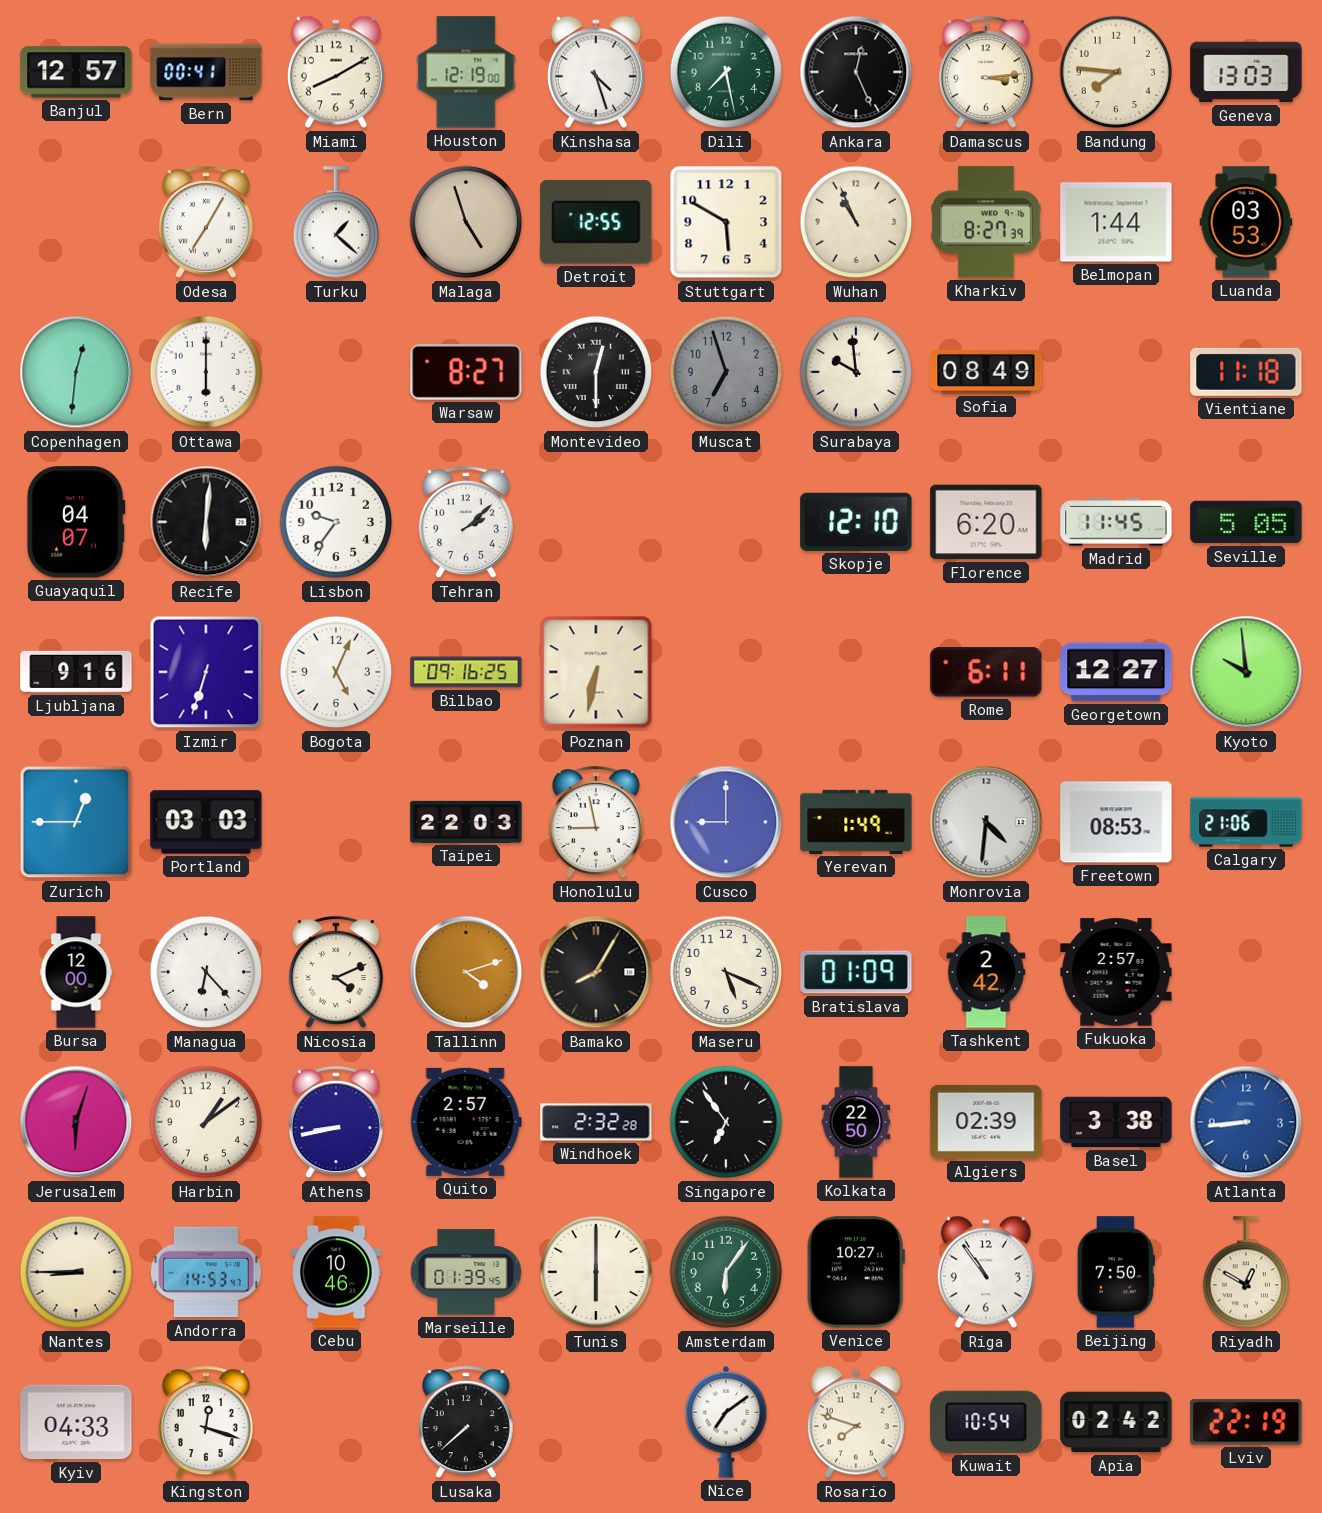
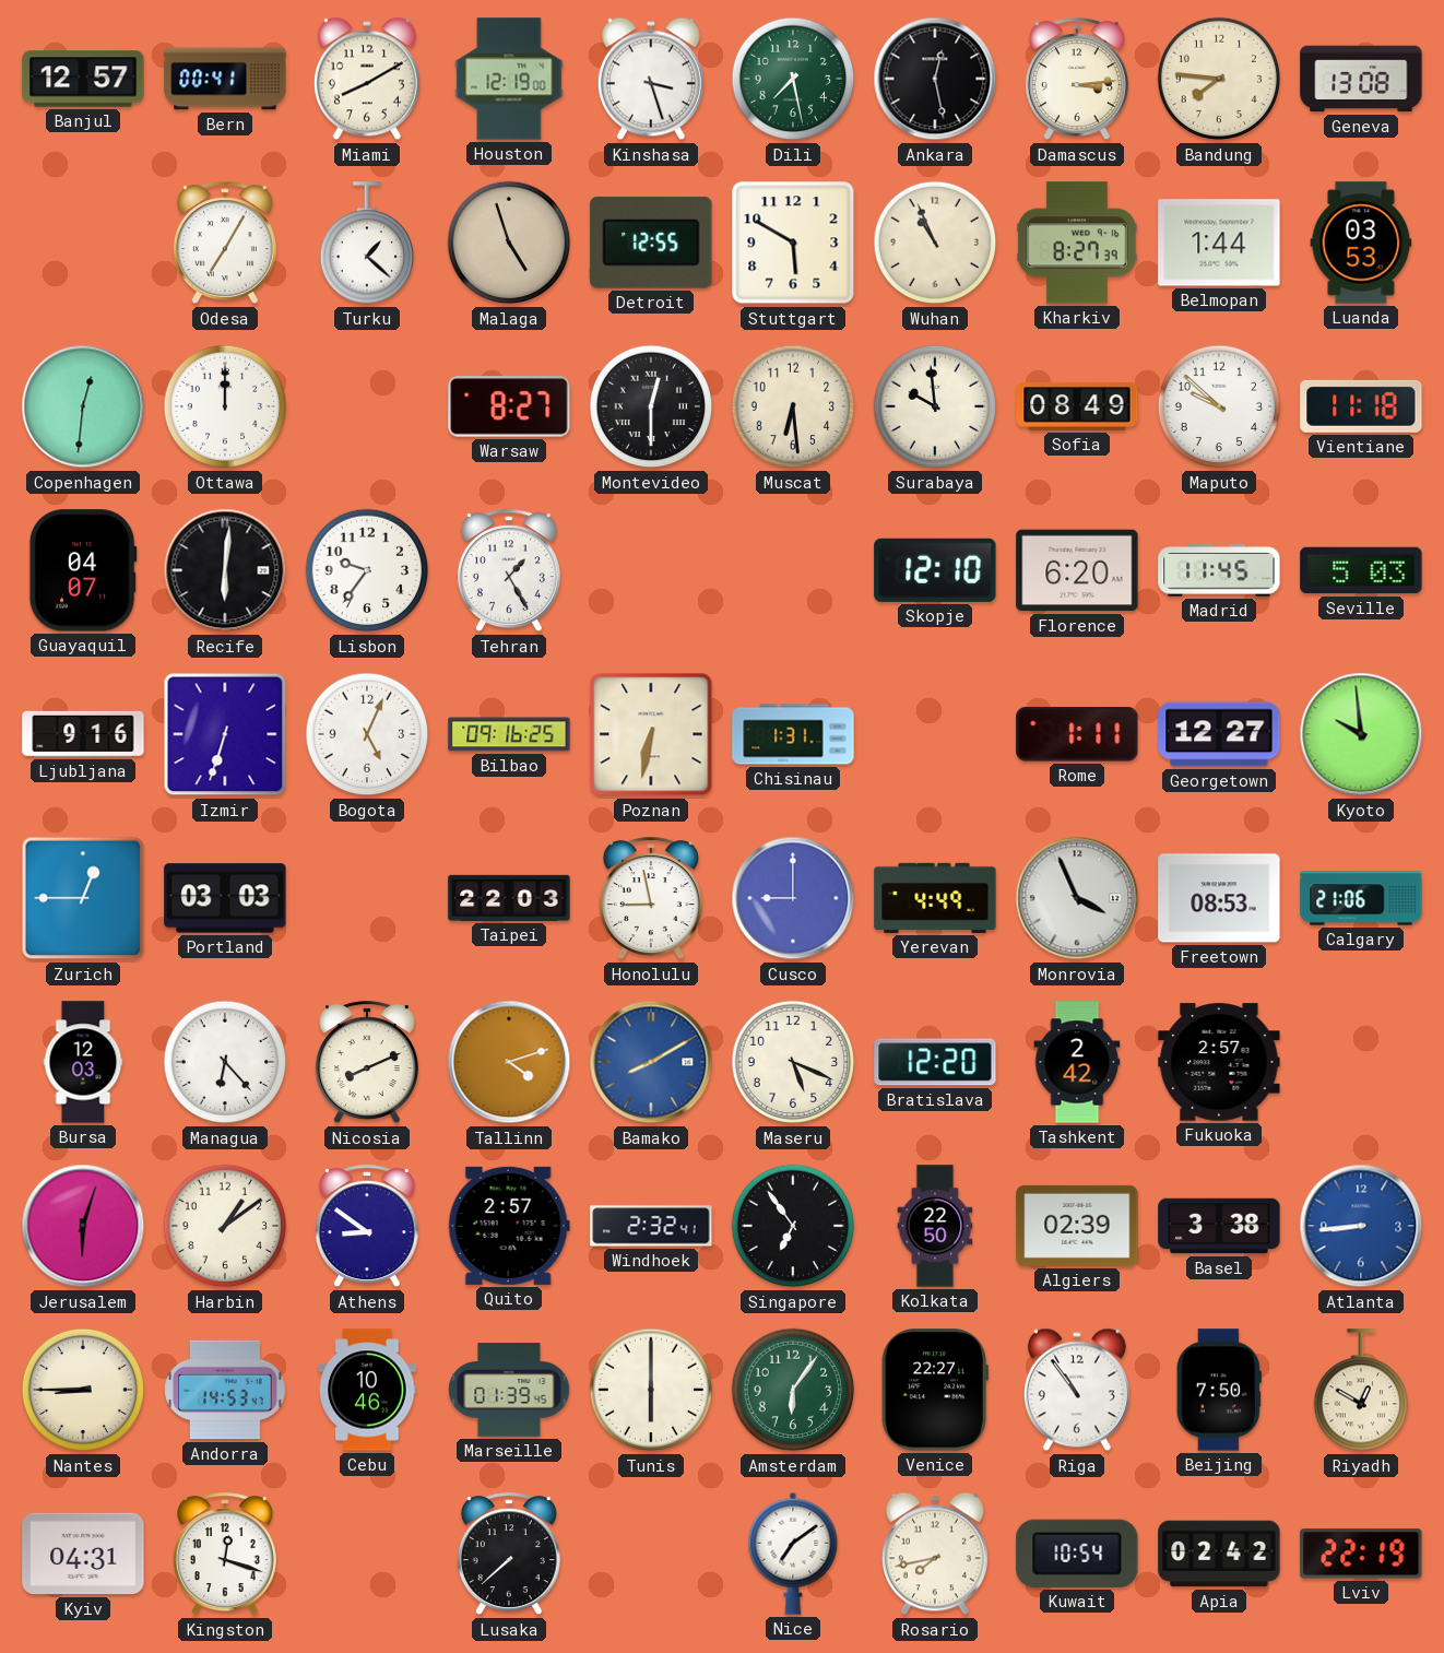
Kinshasa: 4:27 -> 3:27
Ankara: 12:26 -> 12:28
Geneva: 13:03 -> 13:08
Ottawa: 6:00 -> 12:00
Muscat: 6:57 -> 6:29
Muscat dial: grey -> cream
Maputo: none -> 9:52
Tehran: 2:08 -> 1:25
Seville: 5:05 -> 5:03
Chisinau: none -> 1:31
Rome: 6:11 -> 1:11
Yerevan: 1:49 -> 4:49
Monrovia: 4:31 -> 3:56
Bursa: 12:00 -> 12:03
Nicosia: 4:11 -> 8:11
Bamako: 8:05 -> 8:10
Bamako dial: black -> blue
Bratislava: 01:09 -> 12:20
Athens: 8:43 -> 8:51
Windhoek: 2:32:28 -> 2:32:41
Venice: 10:27 -> 22:27
Kyiv: 04:33 -> 04:31
Rosario: 7:48 -> 7:43
